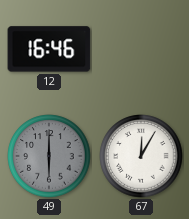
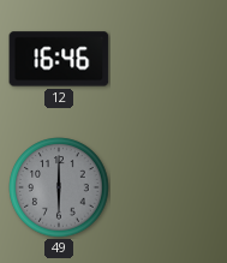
67: 12:05 -> none
